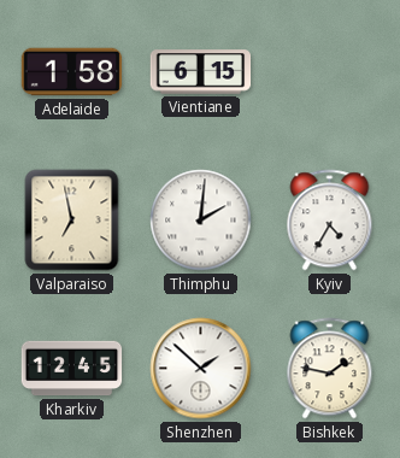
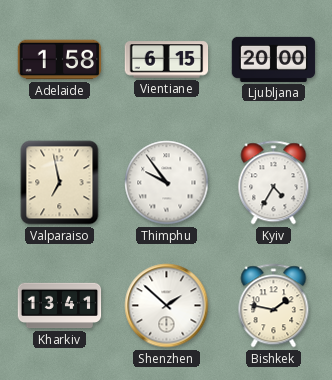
Ljubljana: none -> 20:00
Thimphu: 2:01 -> 9:54
Kharkiv: 12:45 -> 13:41
